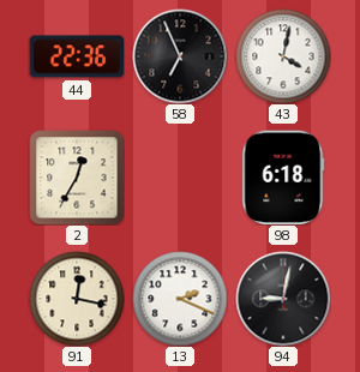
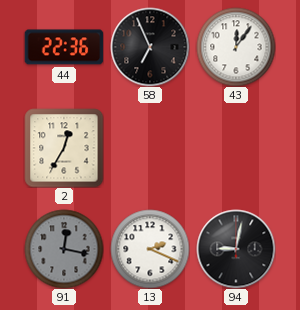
43: 4:02 -> 12:06
98: 6:18 -> none
91 dial: cream -> grey
